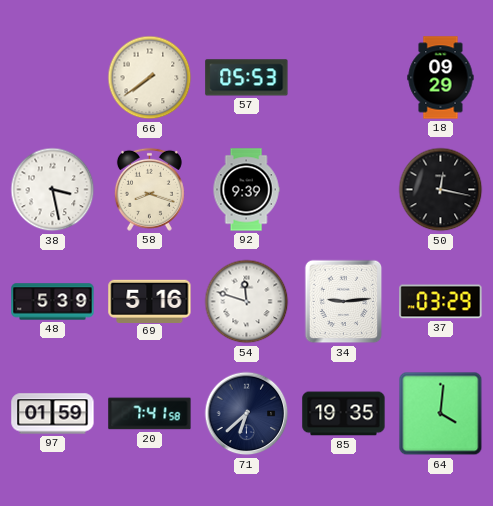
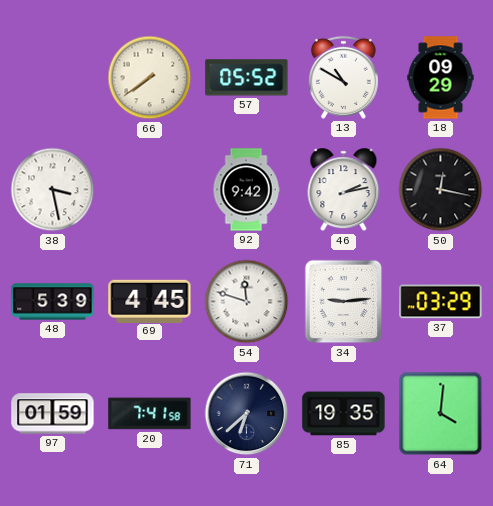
57: 05:53 -> 05:52
13: none -> 10:50
58: 8:18 -> none
92: 9:39 -> 9:42
46: none -> 2:13
69: 5:16 -> 4:45
